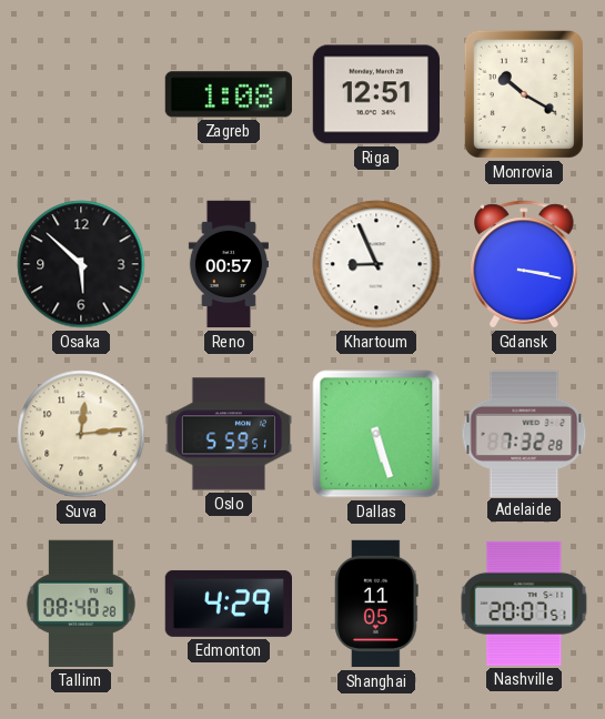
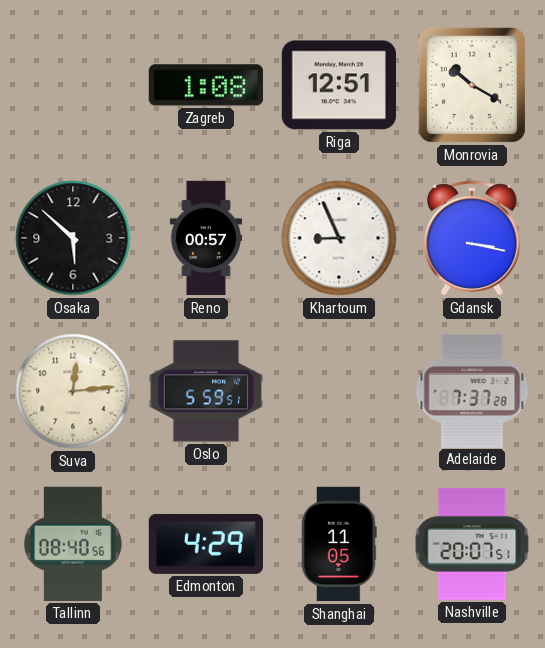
Dallas: 5:27 -> none
Adelaide: 7:32 -> 7:37
Tallinn: 08:40:28 -> 08:40:56
